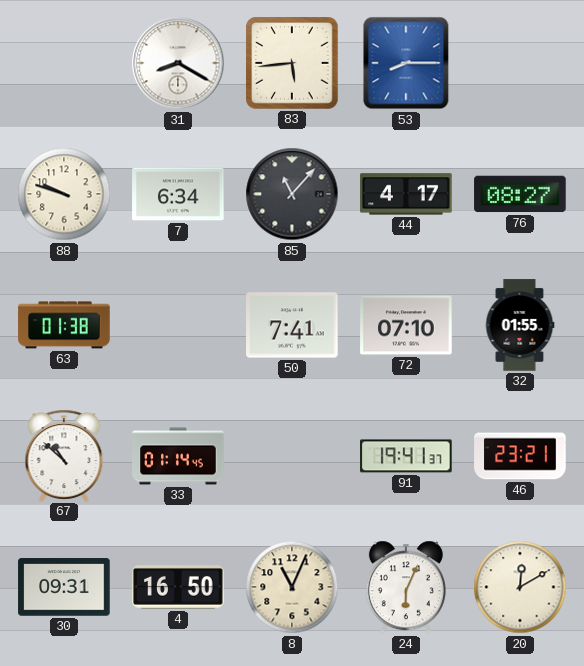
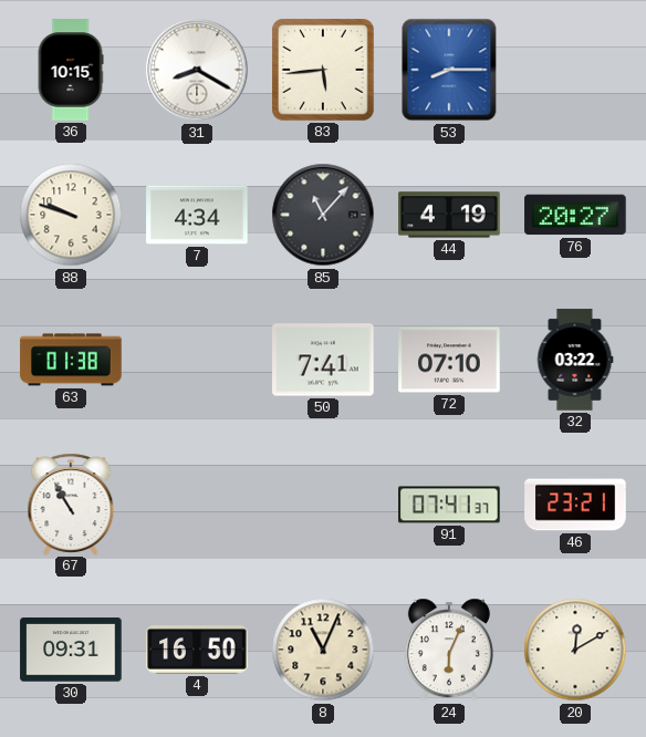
36: none -> 10:15
7: 6:34 -> 4:34
44: 4:17 -> 4:19
76: 08:27 -> 20:27
32: 01:55 -> 03:22
67: 10:52 -> 10:55
33: 01:14 -> none
91: 19:41 -> 07:41
